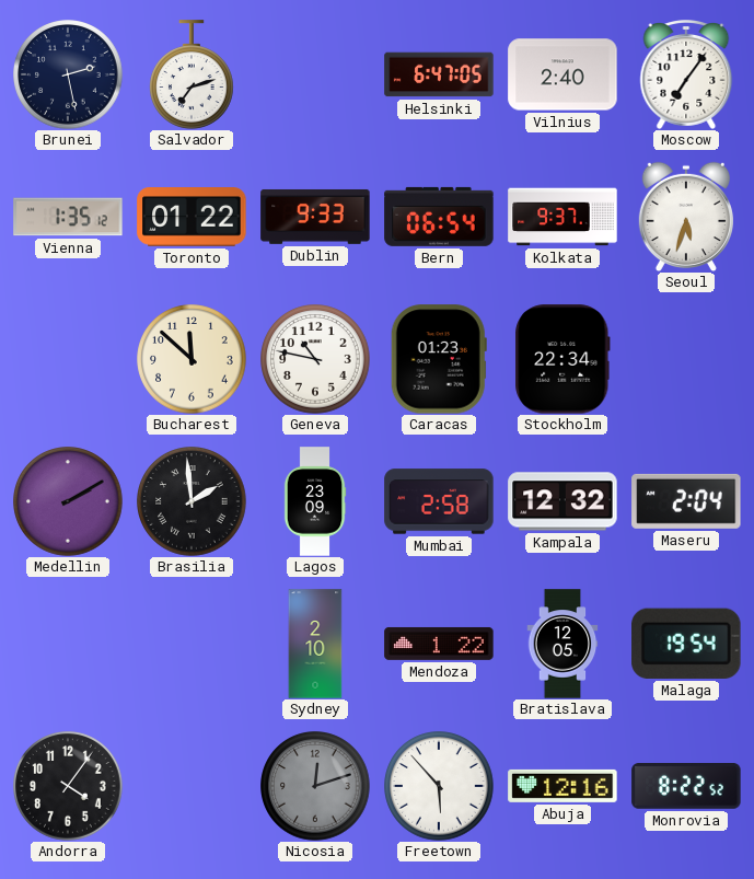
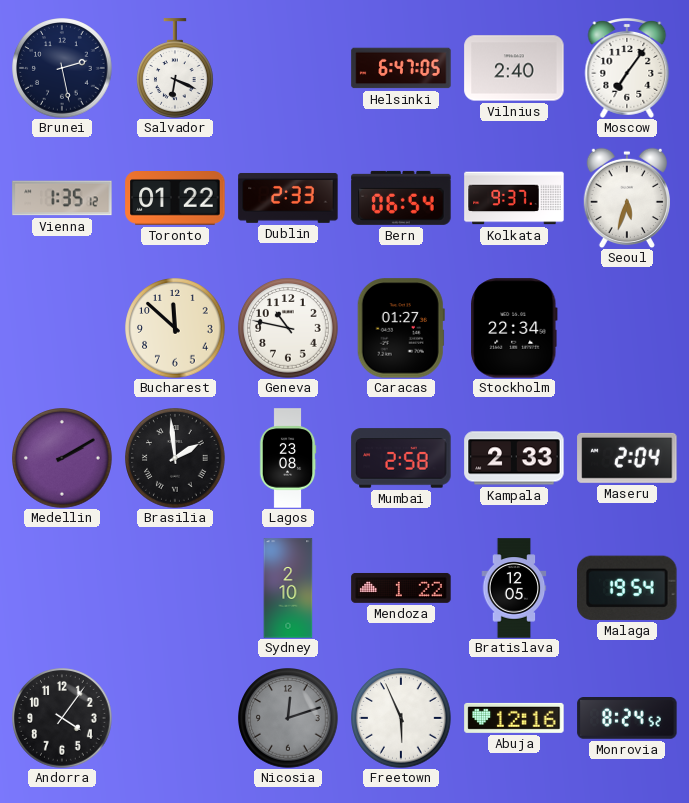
Salvador: 7:12 -> 6:19
Dublin: 9:33 -> 2:33
Caracas: 01:23 -> 01:27
Lagos: 23:09 -> 23:08
Kampala: 12:32 -> 2:33
Freetown: 5:53 -> 5:56
Monrovia: 8:22 -> 8:24
